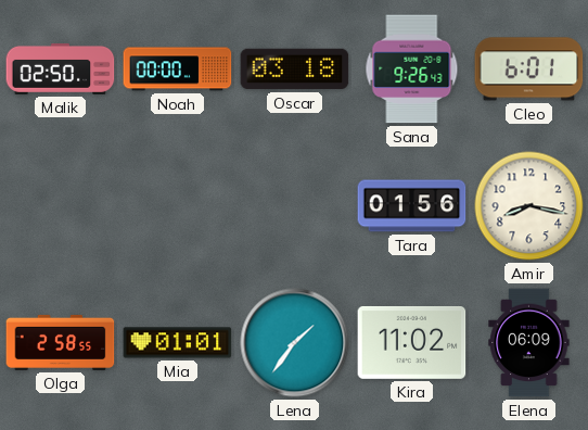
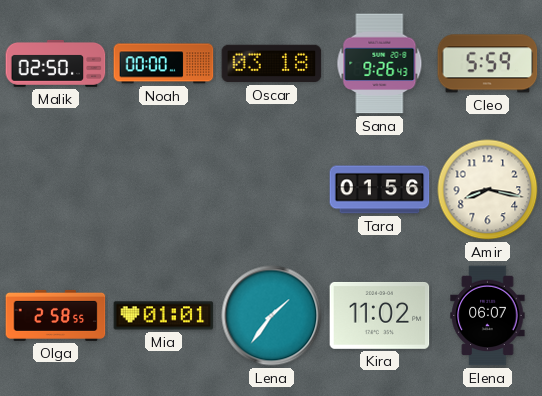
Cleo: 6:01 -> 5:59
Elena: 06:09 -> 06:07
